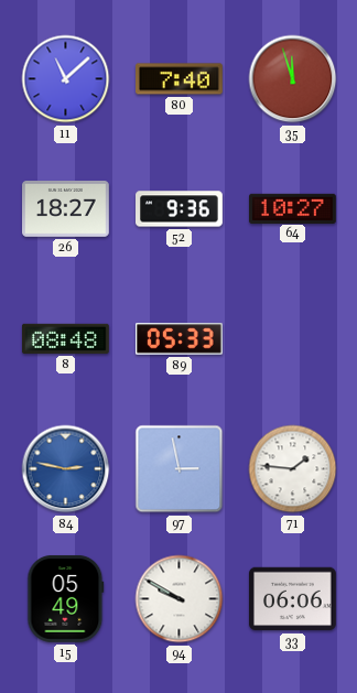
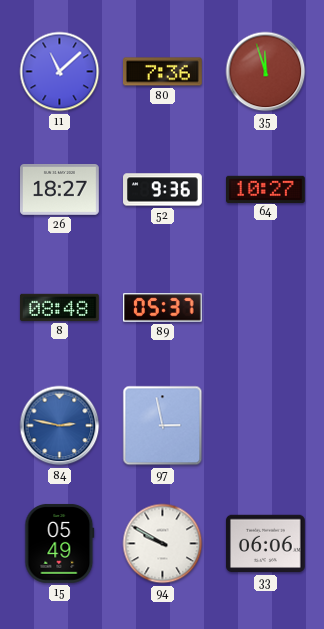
80: 7:40 -> 7:36
89: 05:33 -> 05:37
71: 1:46 -> none
